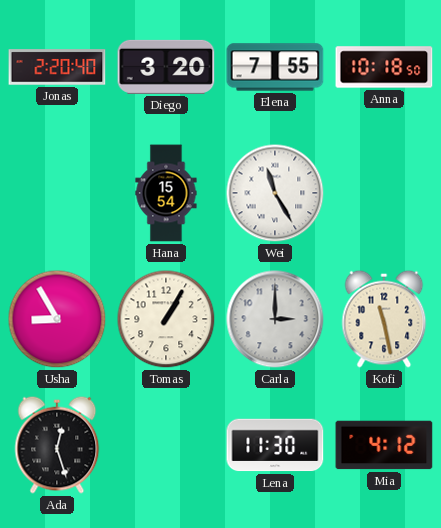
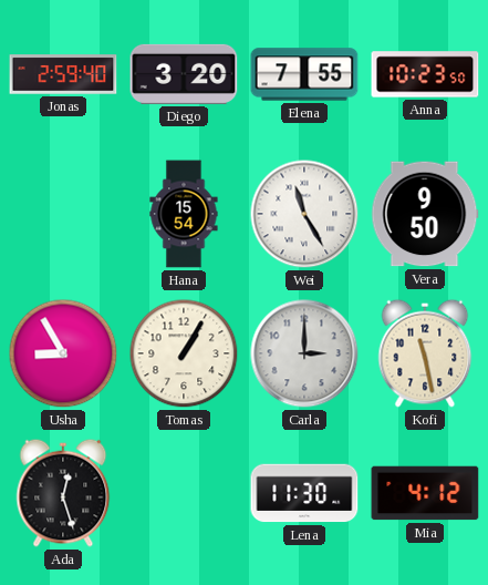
Jonas: 2:20 -> 2:59
Anna: 10:18 -> 10:23
Vera: none -> 9:50
